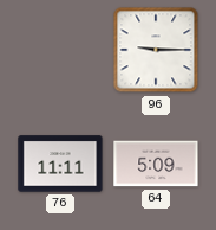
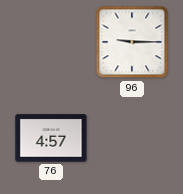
76: 11:11 -> 4:57
64: 5:09 -> none
